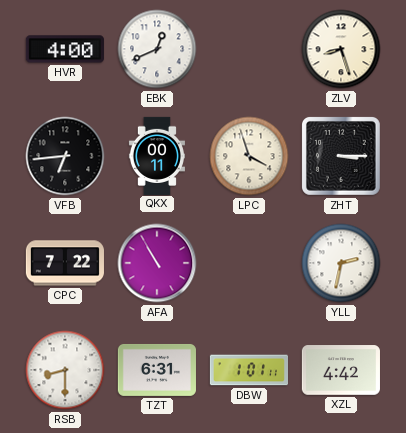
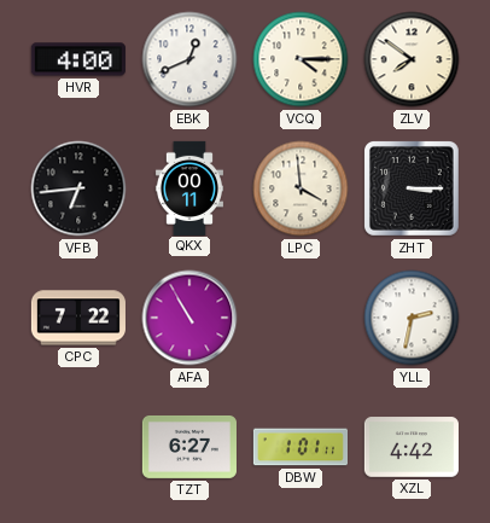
VCQ: none -> 4:15
ZLV: 8:27 -> 7:51
LPC: 3:57 -> 3:59
RSB: 8:30 -> none
TZT: 6:31 -> 6:27
